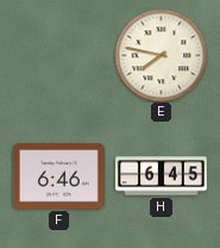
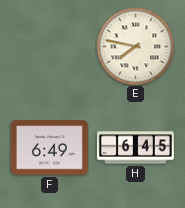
F: 6:46 -> 6:49
